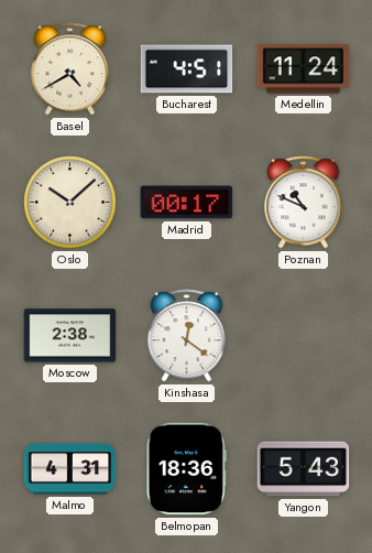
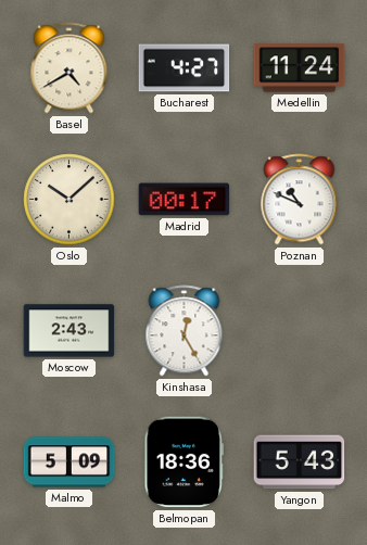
Bucharest: 4:51 -> 4:27
Moscow: 2:38 -> 2:43
Kinshasa: 12:21 -> 12:25
Malmo: 4:31 -> 5:09
